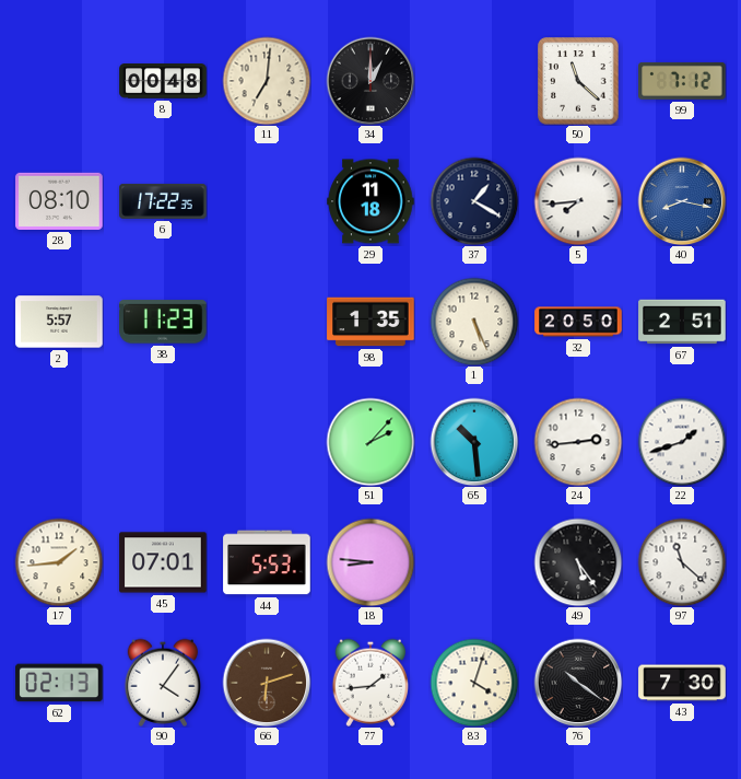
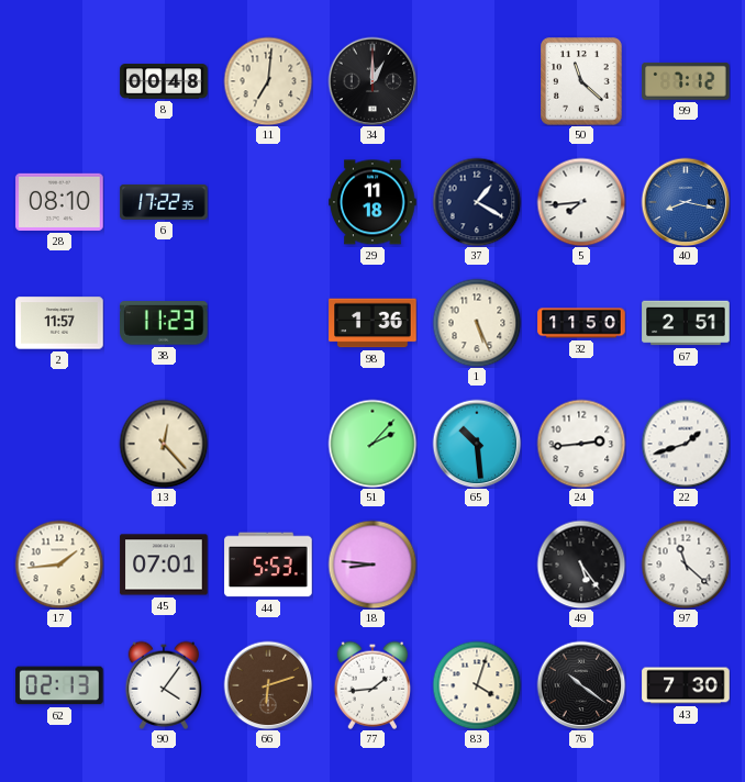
2: 5:57 -> 11:57
98: 1:35 -> 1:36
32: 20:50 -> 11:50
13: none -> 12:23
